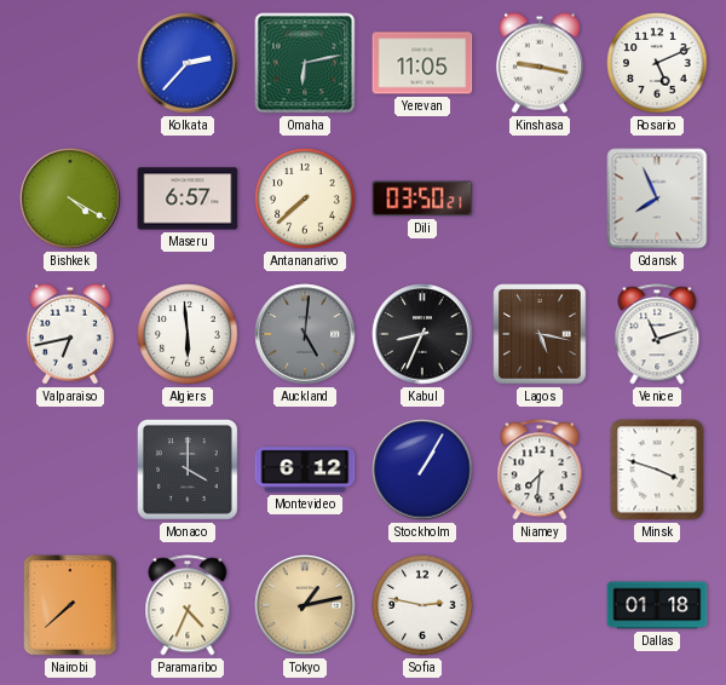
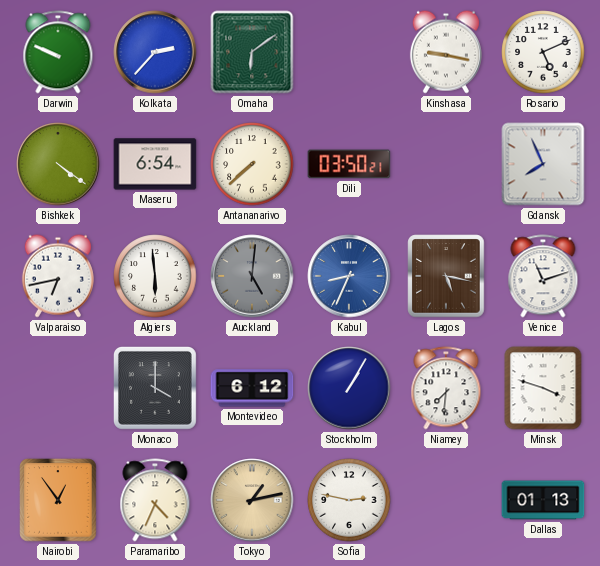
Darwin: none -> 9:49
Omaha: 6:13 -> 6:09
Yerevan: 11:05 -> none
Bishkek: 4:20 -> 4:21
Maseru: 6:57 -> 6:54
Kabul dial: black -> blue
Nairobi: 7:38 -> 12:54
Dallas: 01:18 -> 01:13
